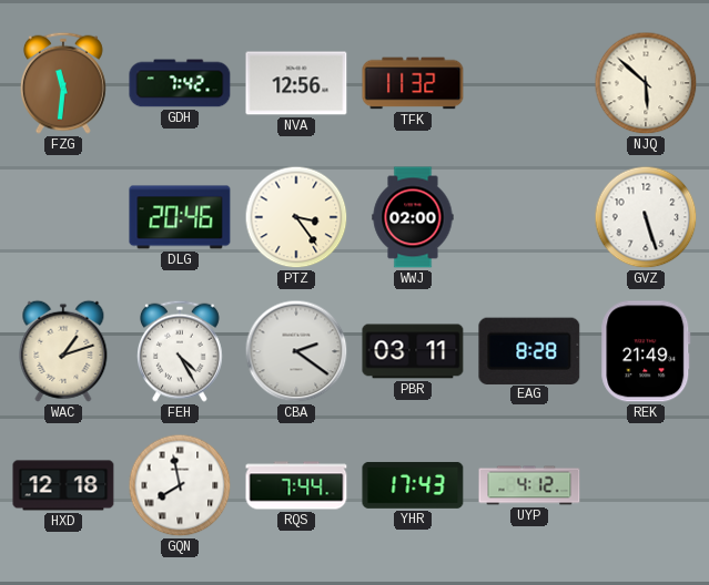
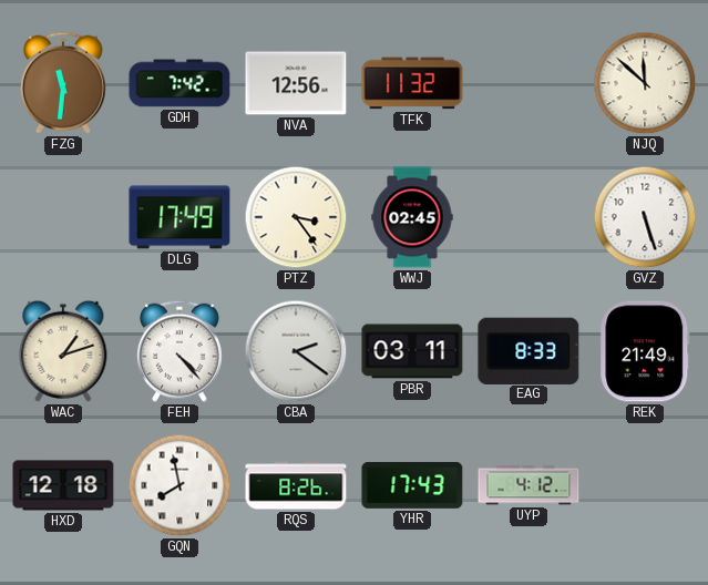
NJQ: 5:52 -> 11:52
DLG: 20:46 -> 17:49
WWJ: 02:00 -> 02:45
FEH: 4:25 -> 4:23
EAG: 8:28 -> 8:33
RQS: 7:44 -> 8:26
